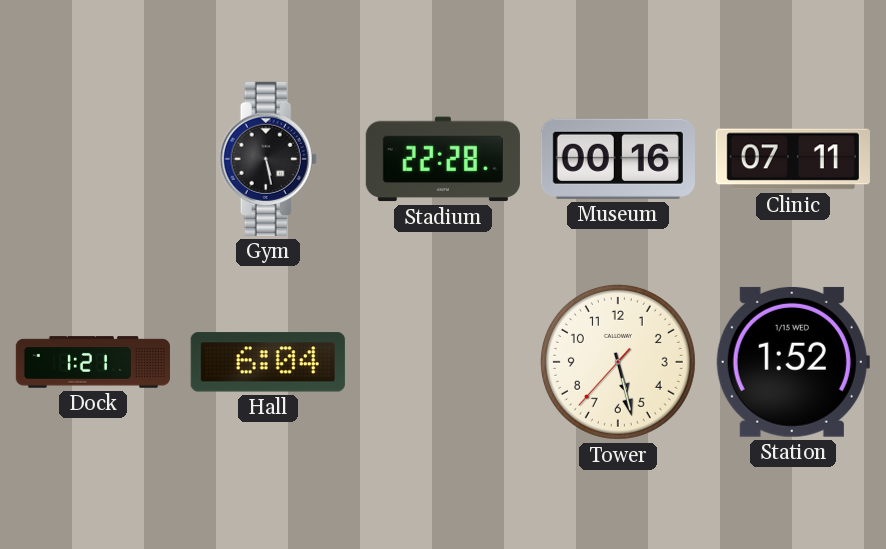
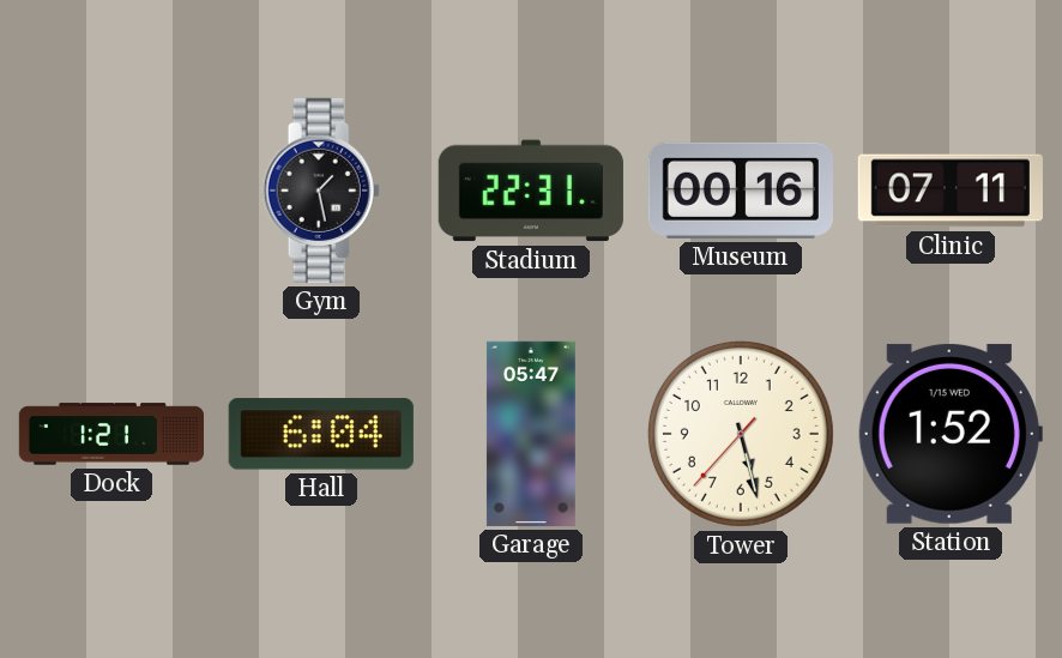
Gym: 5:28 -> 1:28
Stadium: 22:28 -> 22:31
Garage: none -> 05:47
